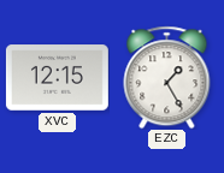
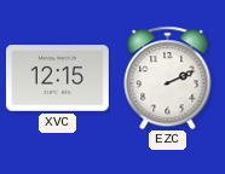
EZC: 1:25 -> 2:11
